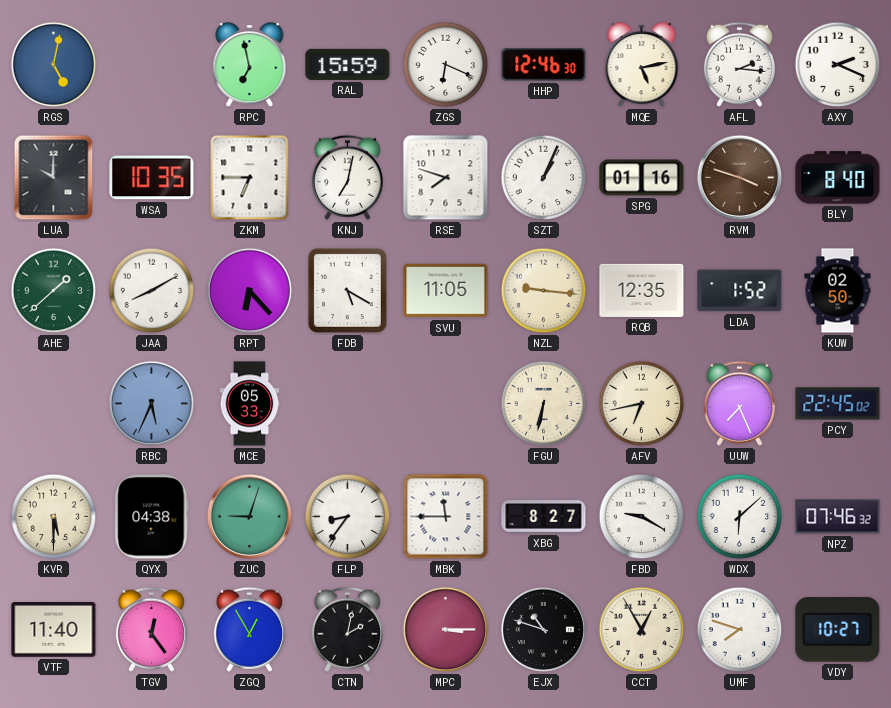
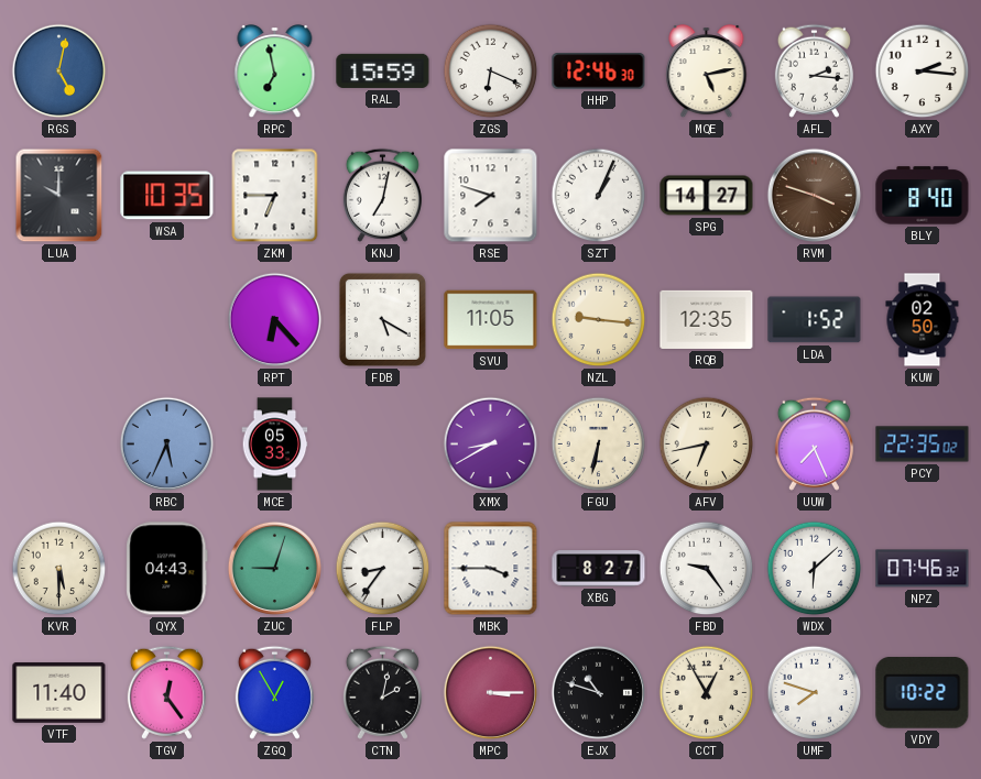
AXY: 2:19 -> 2:16
SPG: 01:16 -> 14:27
AHE: 1:38 -> none
JAA: 8:10 -> none
XMX: none -> 8:40
PCY: 22:45 -> 22:35
QYX: 04:38 -> 04:43
MBK: 11:45 -> 3:45
FBD: 9:20 -> 9:24
VDY: 10:27 -> 10:22
